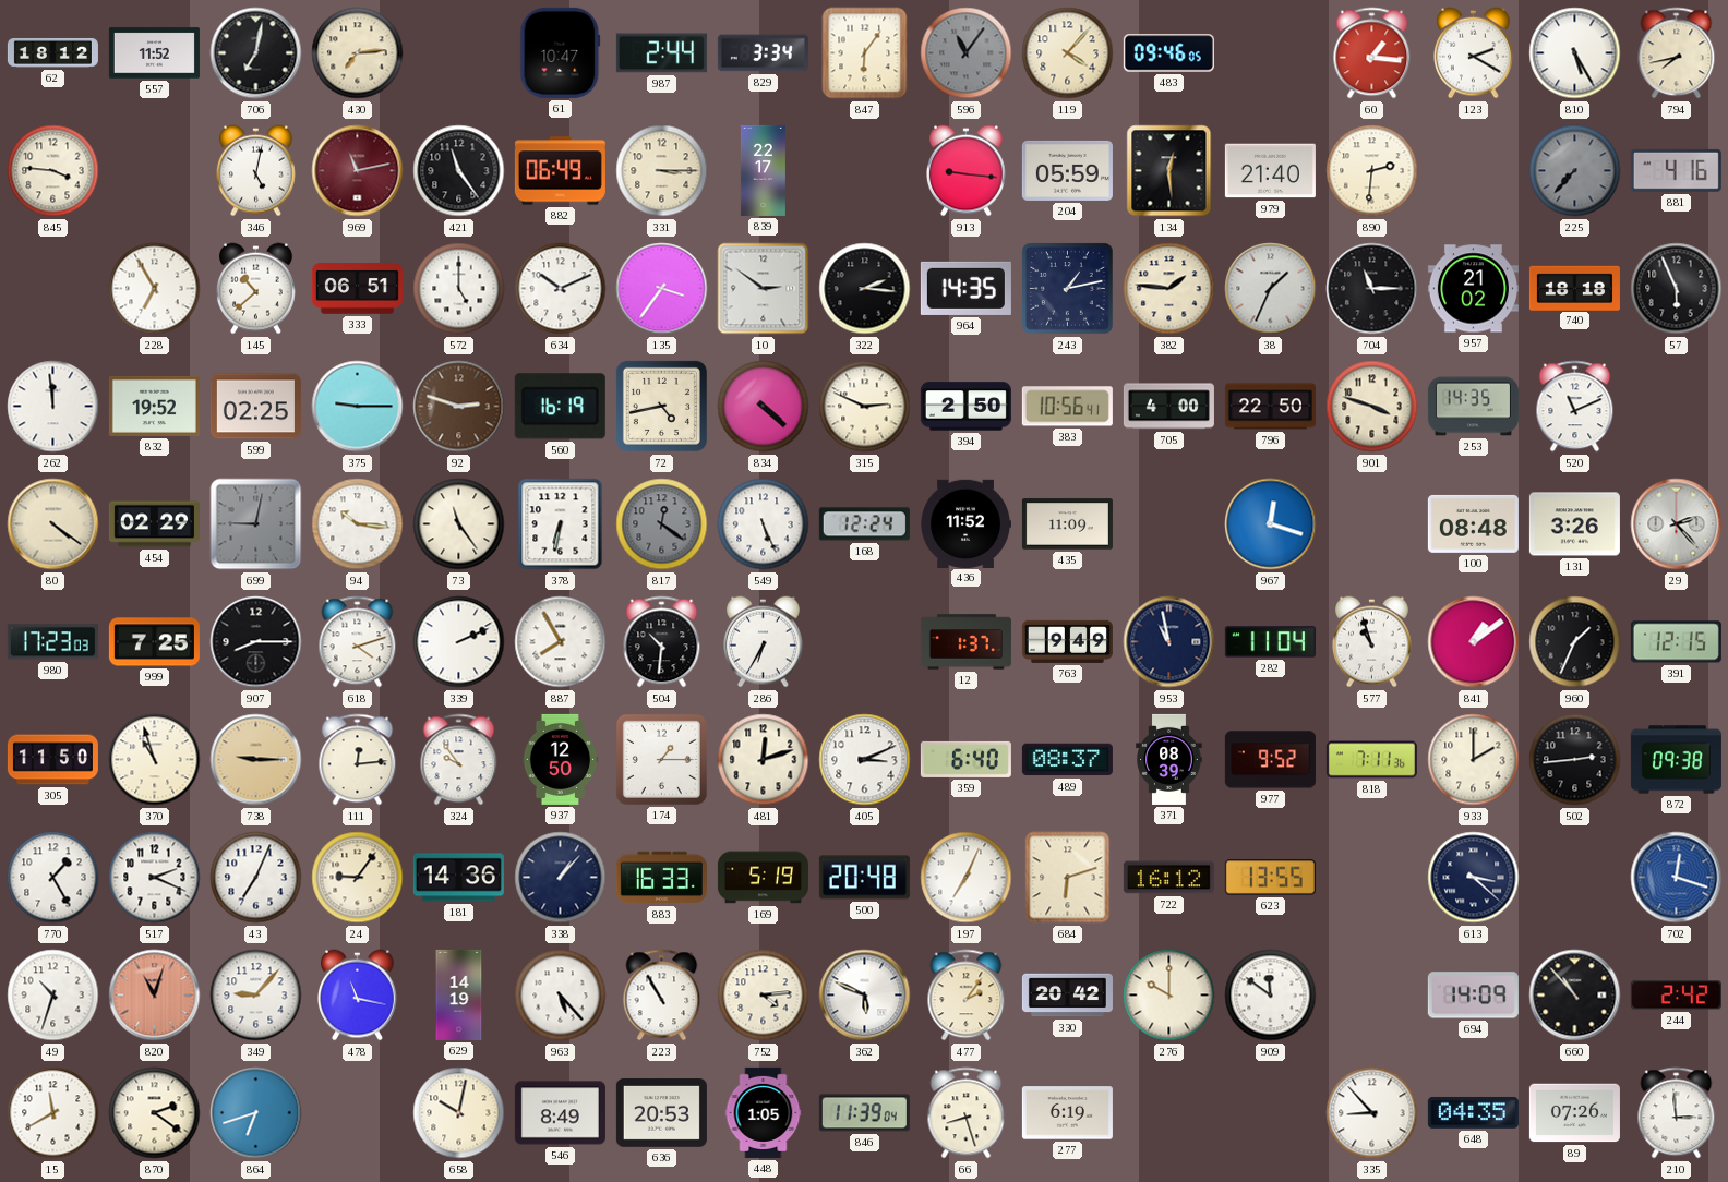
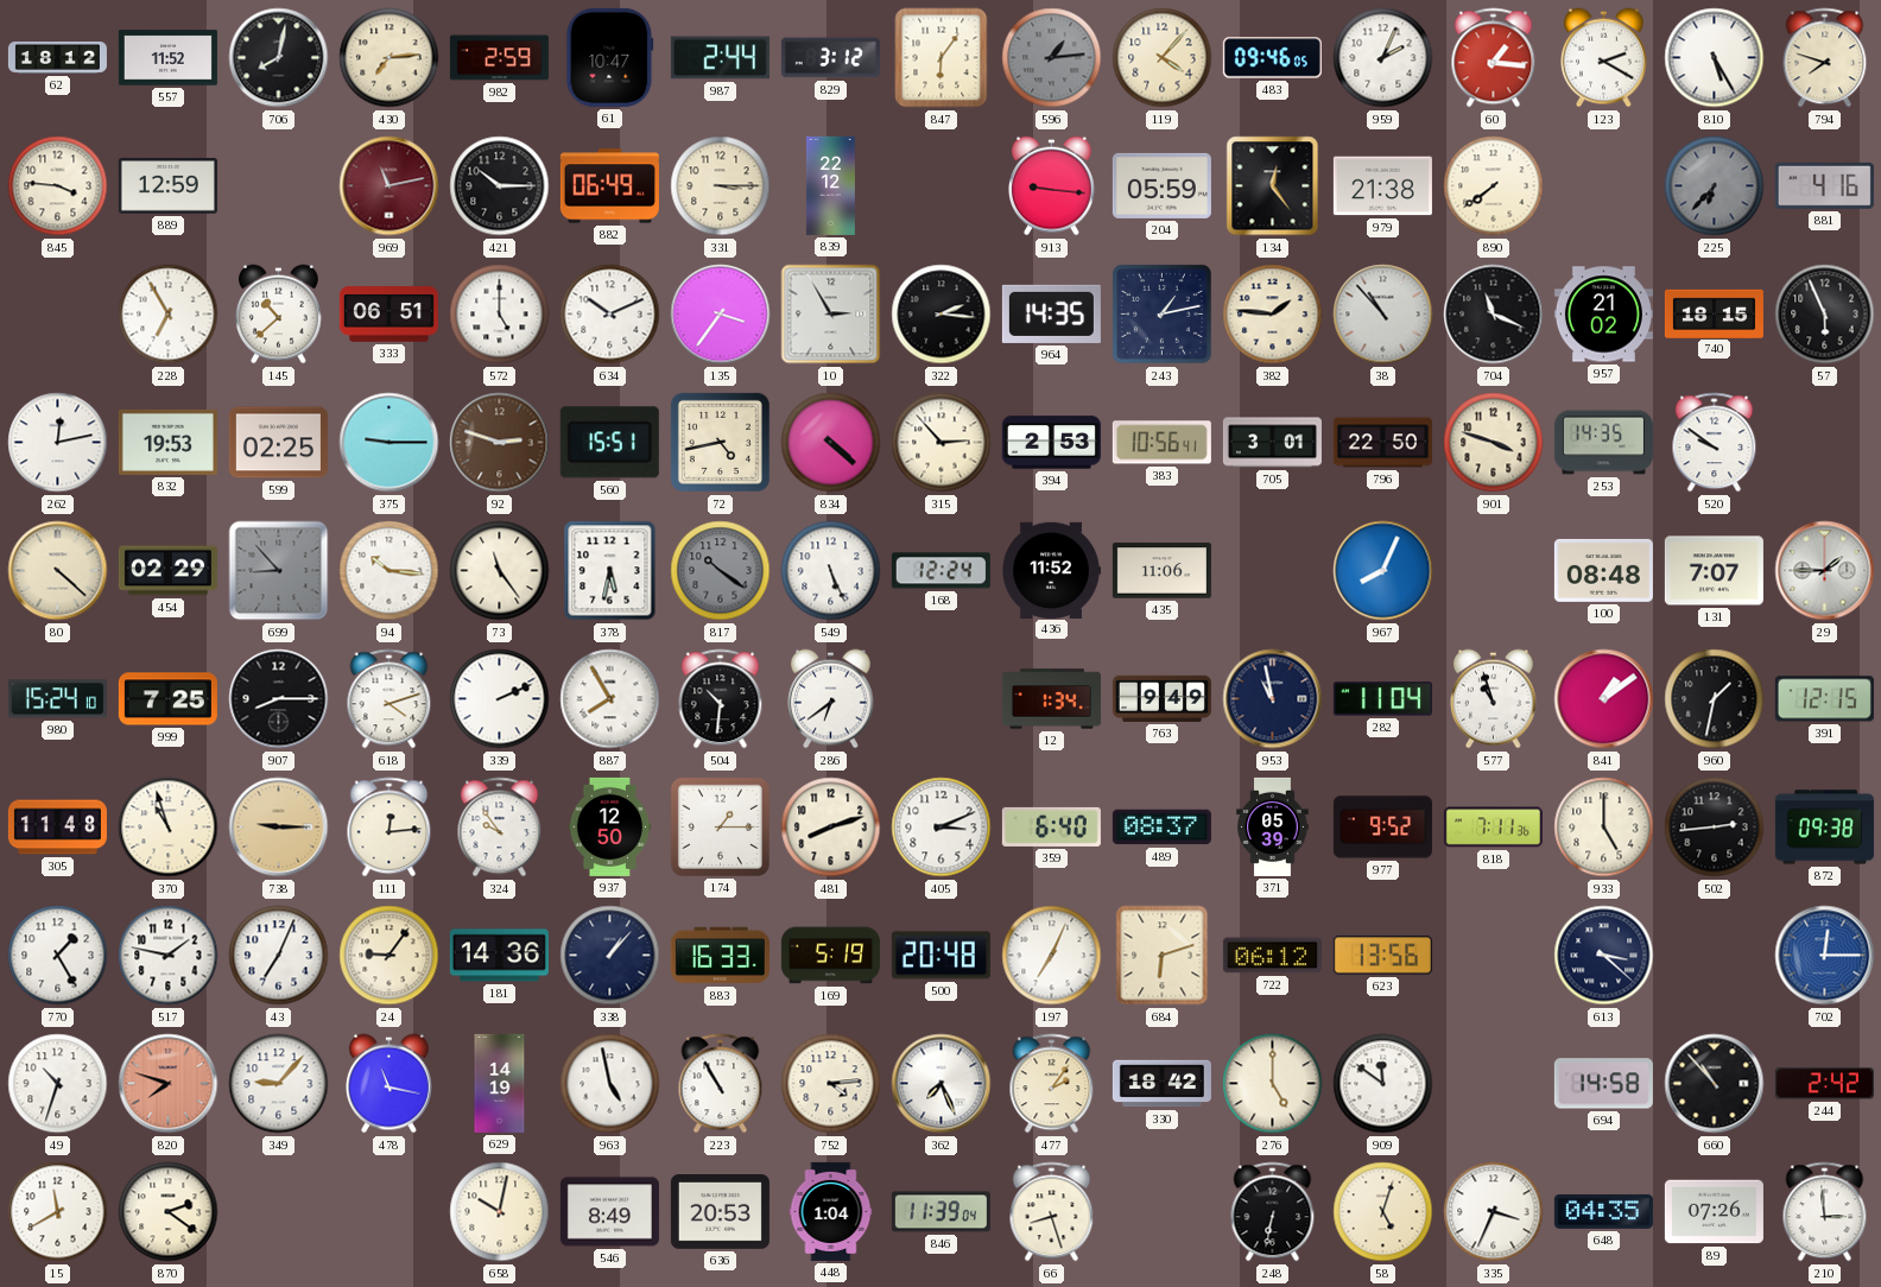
706: 7:02 -> 8:02
982: none -> 2:59
829: 3:34 -> 3:12
596: 11:06 -> 1:14
959: none -> 2:04
794: 7:43 -> 7:48
889: none -> 12:59
346: 5:02 -> none
421: 11:24 -> 10:15
839: 22:17 -> 22:12
134: 12:29 -> 12:24
979: 21:40 -> 21:38
890: 2:31 -> 7:39
225: 7:37 -> 6:37
10: 2:51 -> 2:55
38: 1:34 -> 10:53
704: 11:15 -> 11:19
740: 18:18 -> 18:15
262: 11:59 -> 12:13
832: 19:52 -> 19:53
560: 16:19 -> 15:51
315: 2:49 -> 2:53
394: 2:50 -> 2:53
705: 4:00 -> 3:01
520: 11:11 -> 9:51
80: 4:21 -> 4:22
699: 9:02 -> 8:53
378: 6:32 -> 5:32
817: 12:21 -> 10:21
435: 11:09 -> 11:06
967: 12:18 -> 8:04
131: 3:26 -> 7:07
29: 2:23 -> 1:45
980: 17:23 -> 15:24
286: 6:35 -> 6:39
12: 1:37 -> 1:34
960: 1:34 -> 1:32
305: 11:50 -> 11:48
481: 12:12 -> 8:12
371: 08:39 -> 05:39
933: 2:00 -> 5:00
517: 2:19 -> 1:47
722: 16:12 -> 06:12
623: 13:55 -> 13:56
702: 12:18 -> 12:15
820: 11:03 -> 7:48
963: 5:23 -> 4:58
362: 5:49 -> 7:26
330: 20:42 -> 18:42
276: 10:00 -> 5:00
694: 14:09 -> 14:58
864: 6:42 -> none
448: 1:05 -> 1:04
277: 6:19 -> none
248: none -> 6:32
58: none -> 5:03
335: 8:53 -> 3:34
